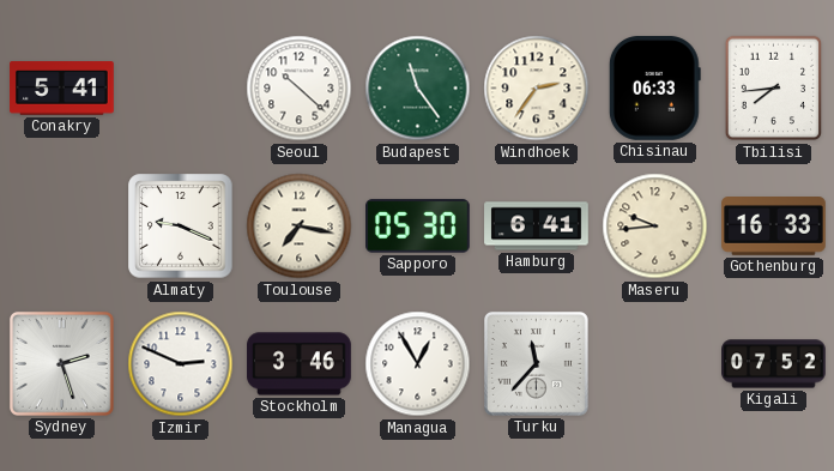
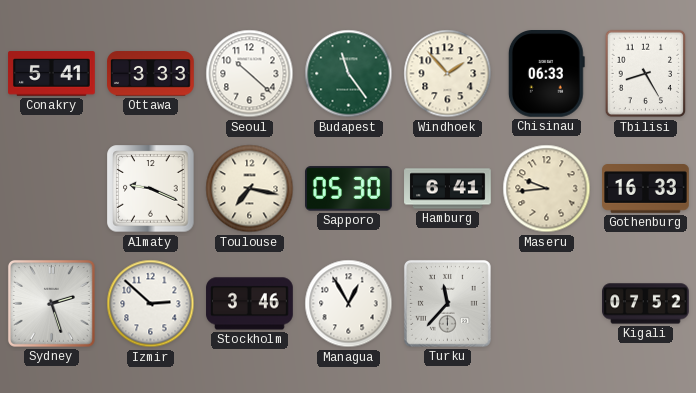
Ottawa: none -> 3:33
Windhoek: 2:36 -> 1:53
Tbilisi: 7:44 -> 8:25
Izmir: 2:49 -> 2:52
